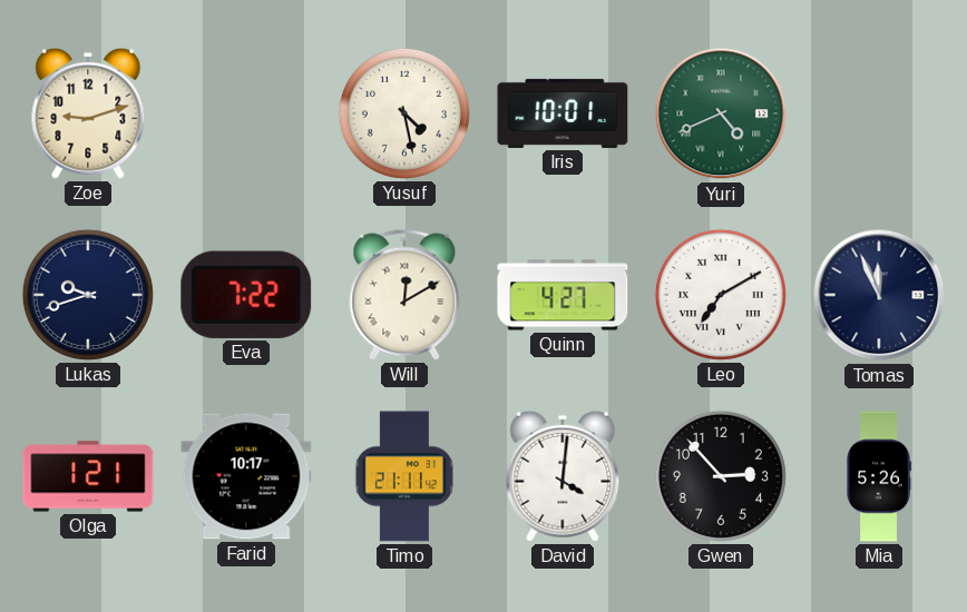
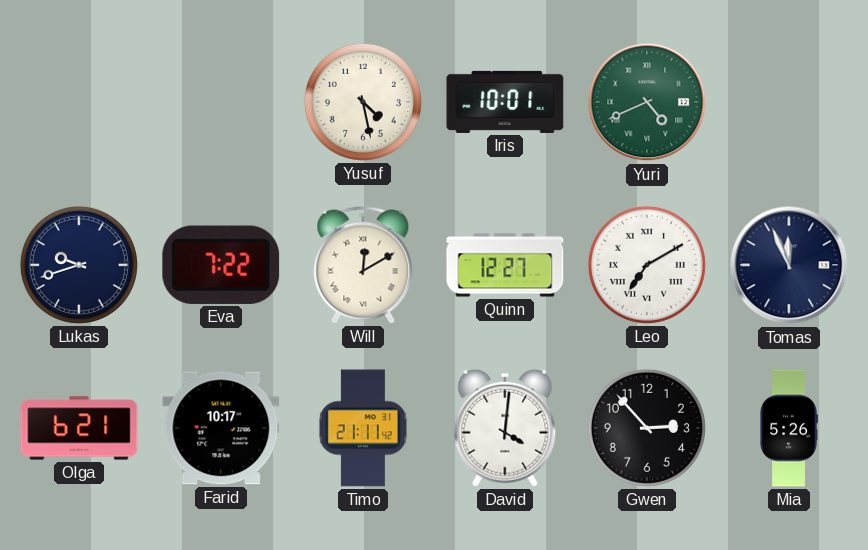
Zoe: 9:12 -> none
Quinn: 4:27 -> 12:27
Olga: 1:21 -> 6:21
